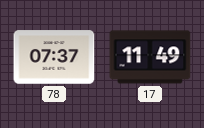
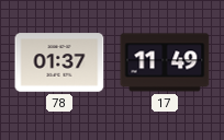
78: 07:37 -> 01:37
